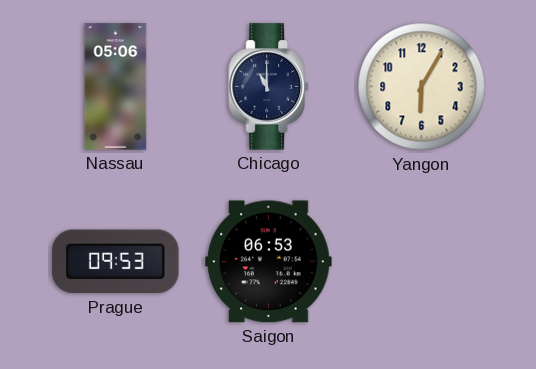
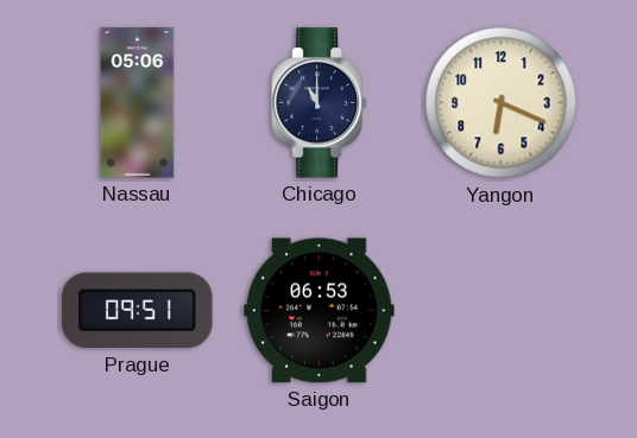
Yangon: 6:05 -> 6:19
Prague: 09:53 -> 09:51
